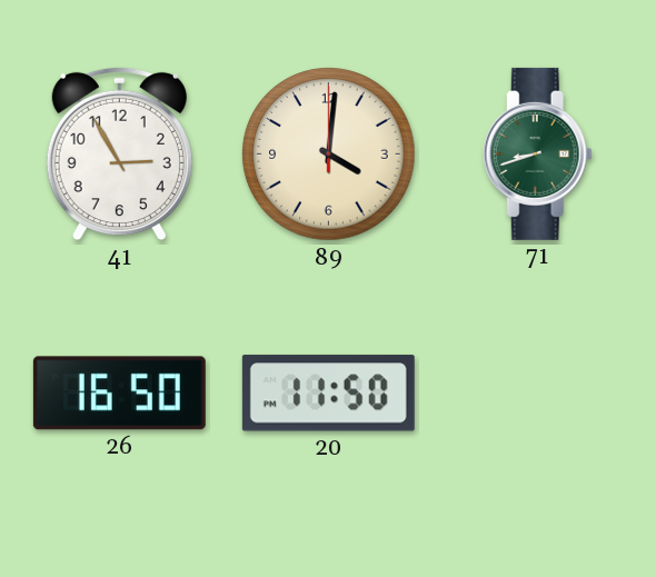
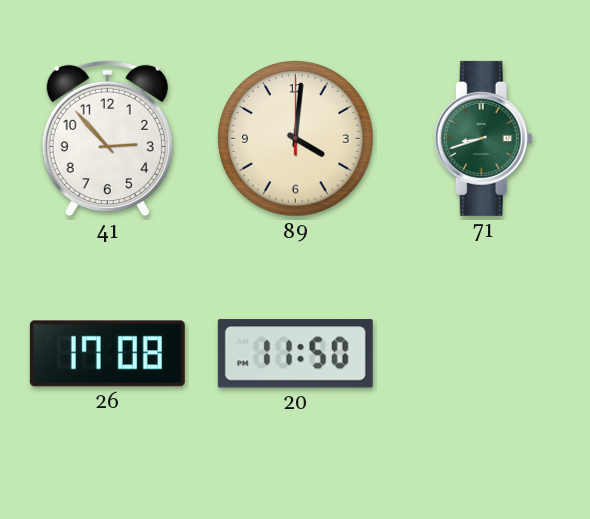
41: 2:55 -> 2:53
26: 16:50 -> 17:08
